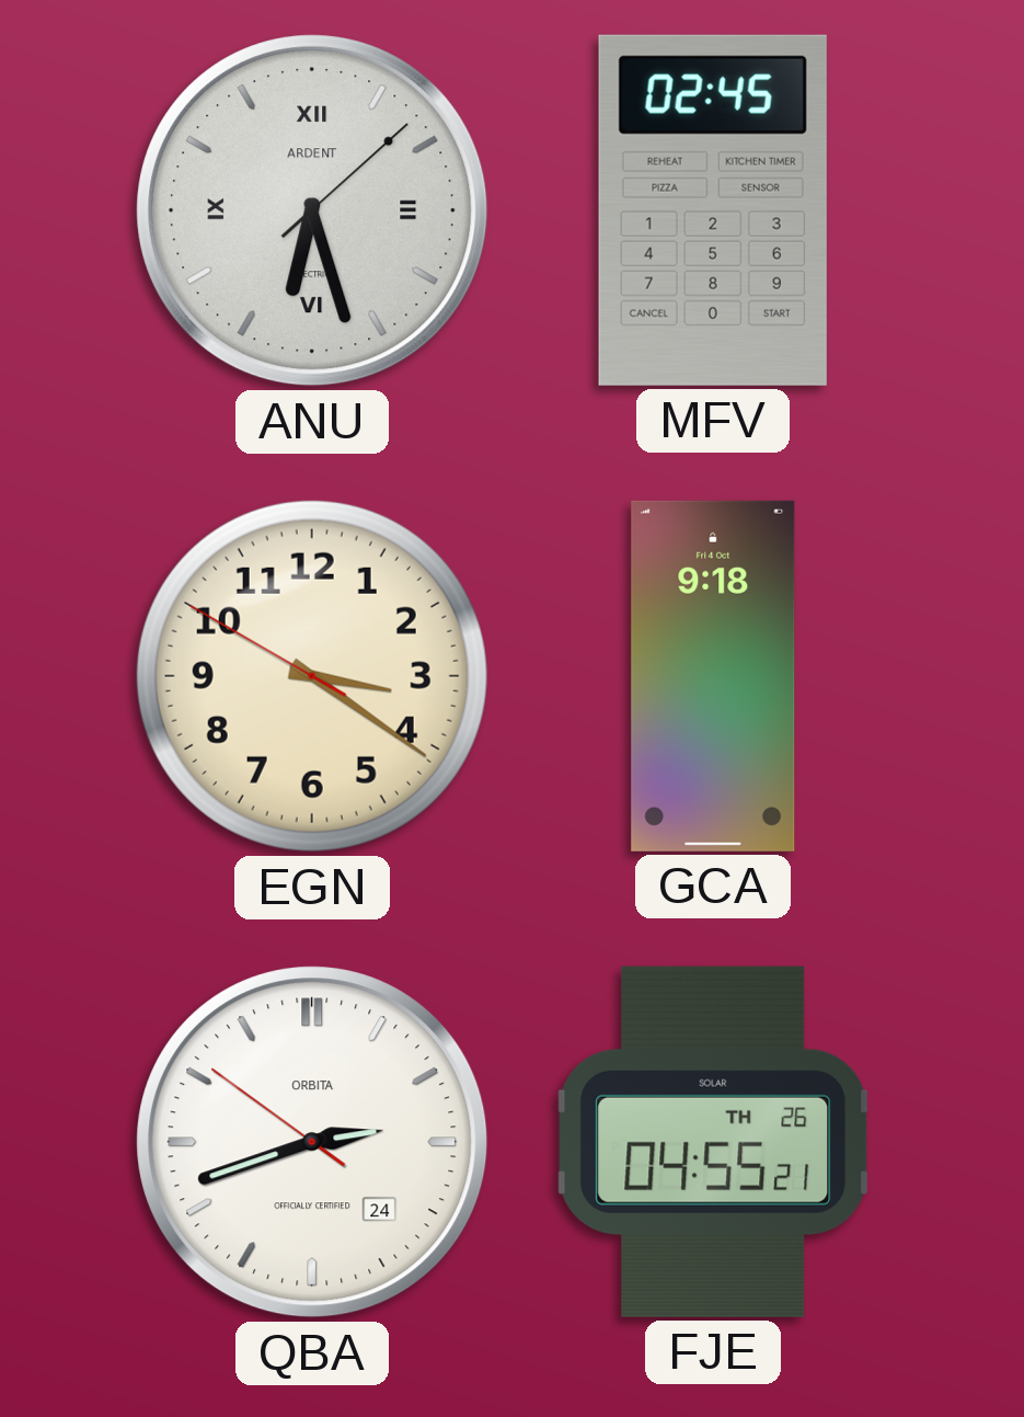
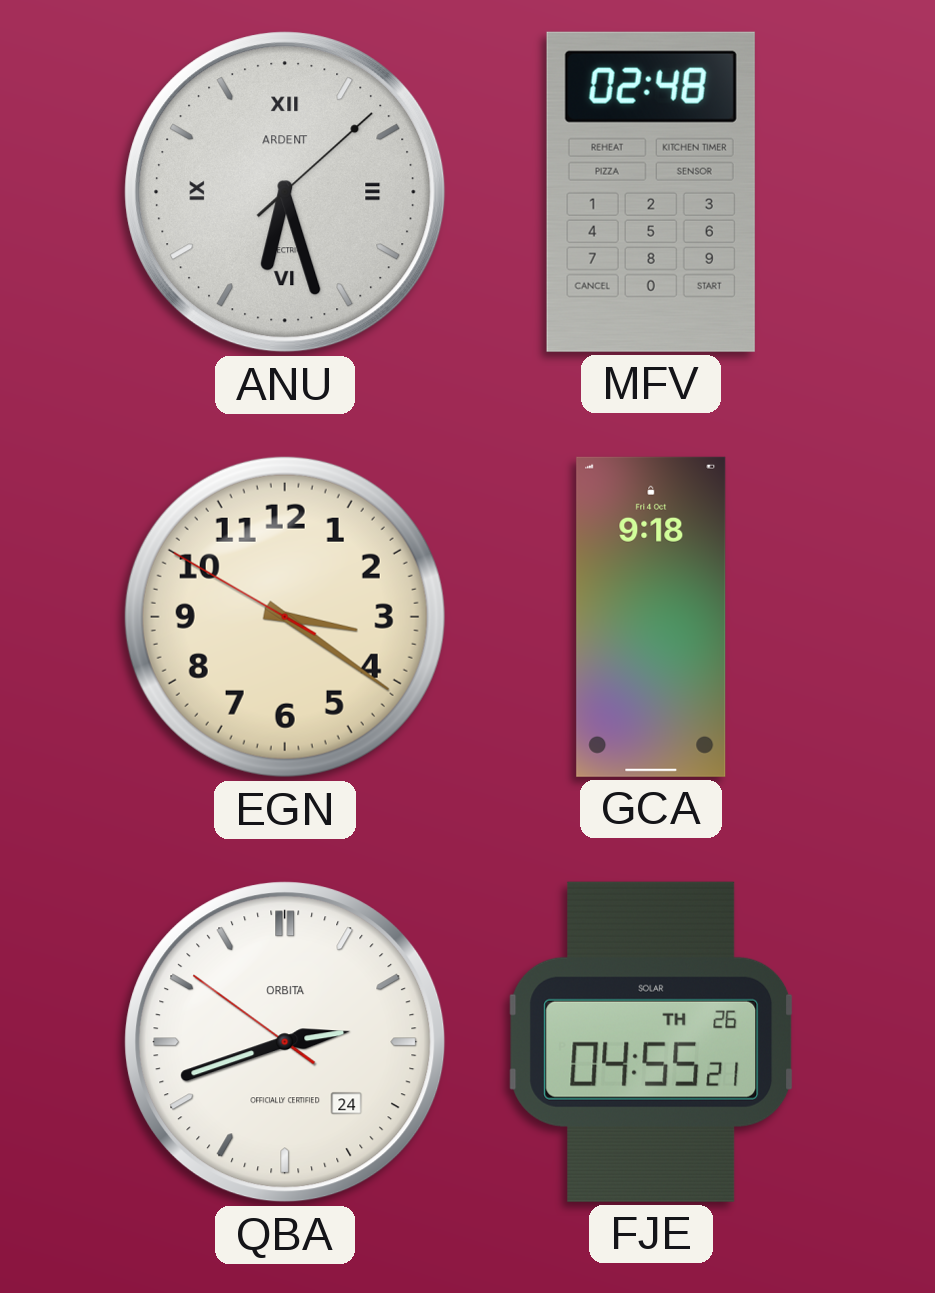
MFV: 02:45 -> 02:48
